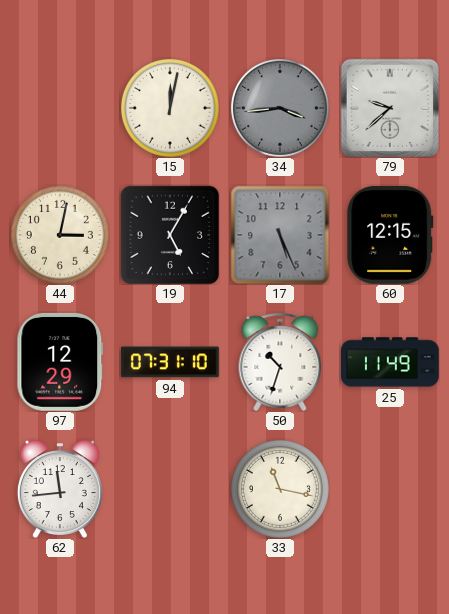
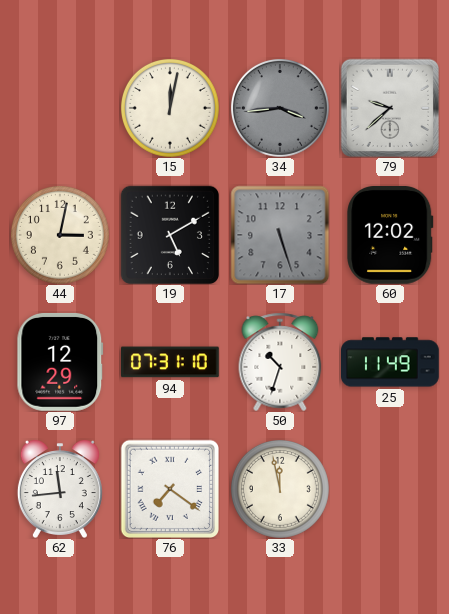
19: 5:05 -> 5:10
17: 5:26 -> 5:27
60: 12:15 -> 12:02
76: none -> 7:21
33: 11:17 -> 11:58
